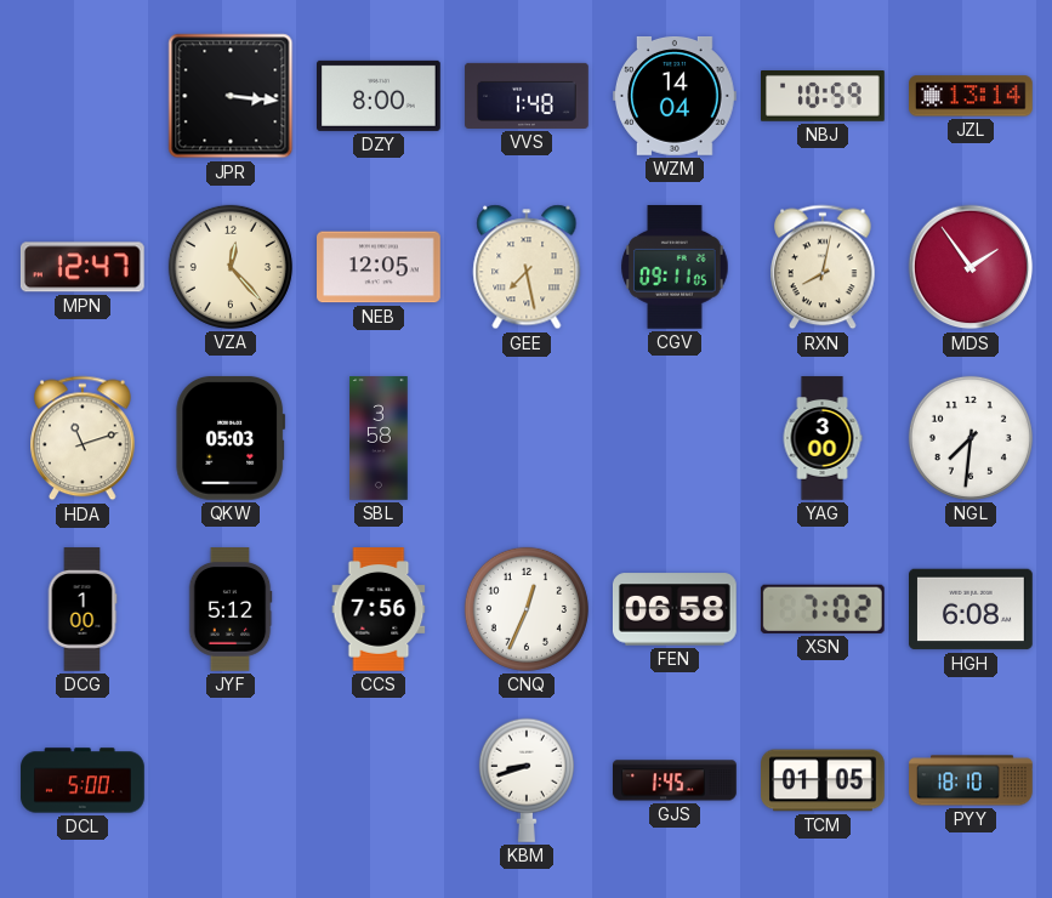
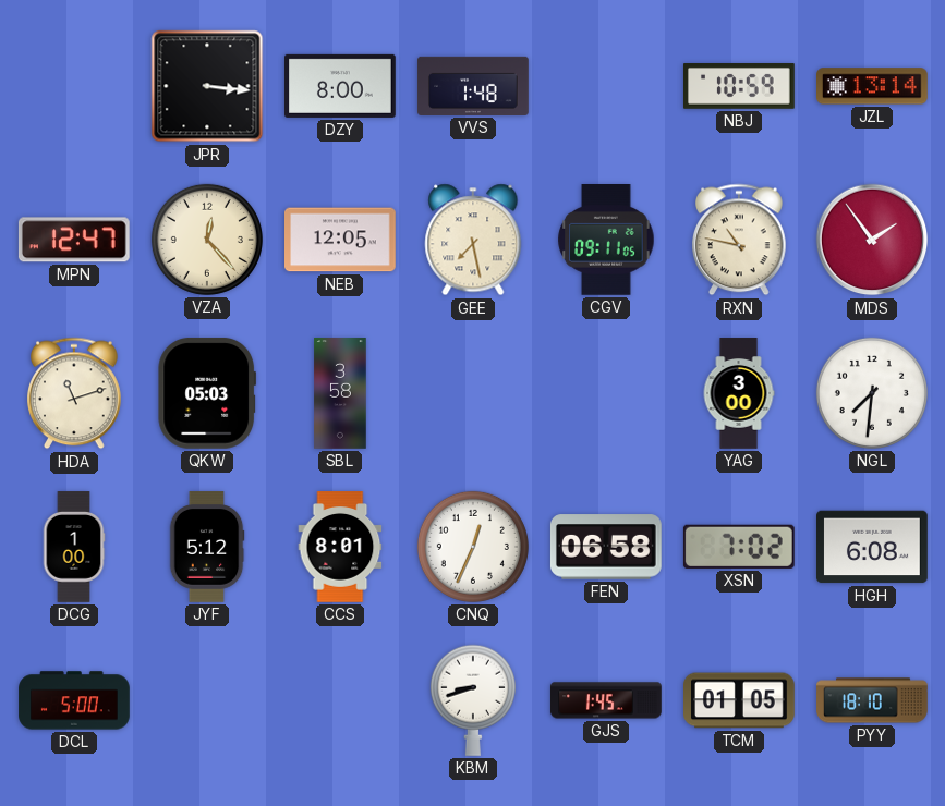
WZM: 14:04 -> none
RXN: 8:02 -> 10:47
CCS: 7:56 -> 8:01
